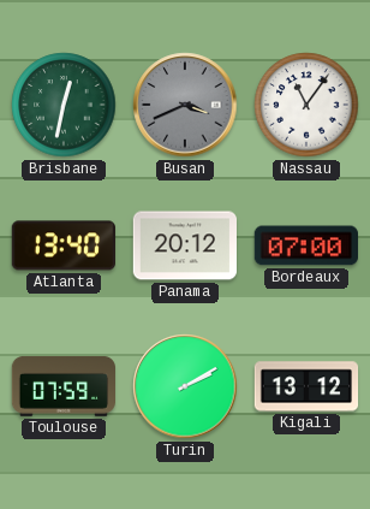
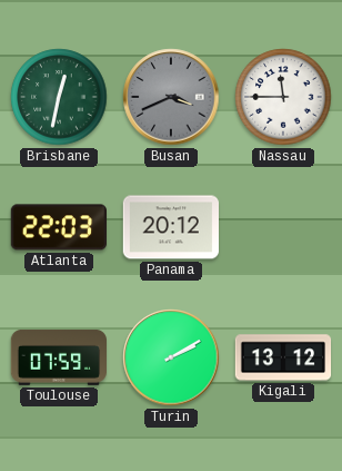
Nassau: 11:06 -> 11:45
Atlanta: 13:40 -> 22:03
Bordeaux: 07:00 -> none
